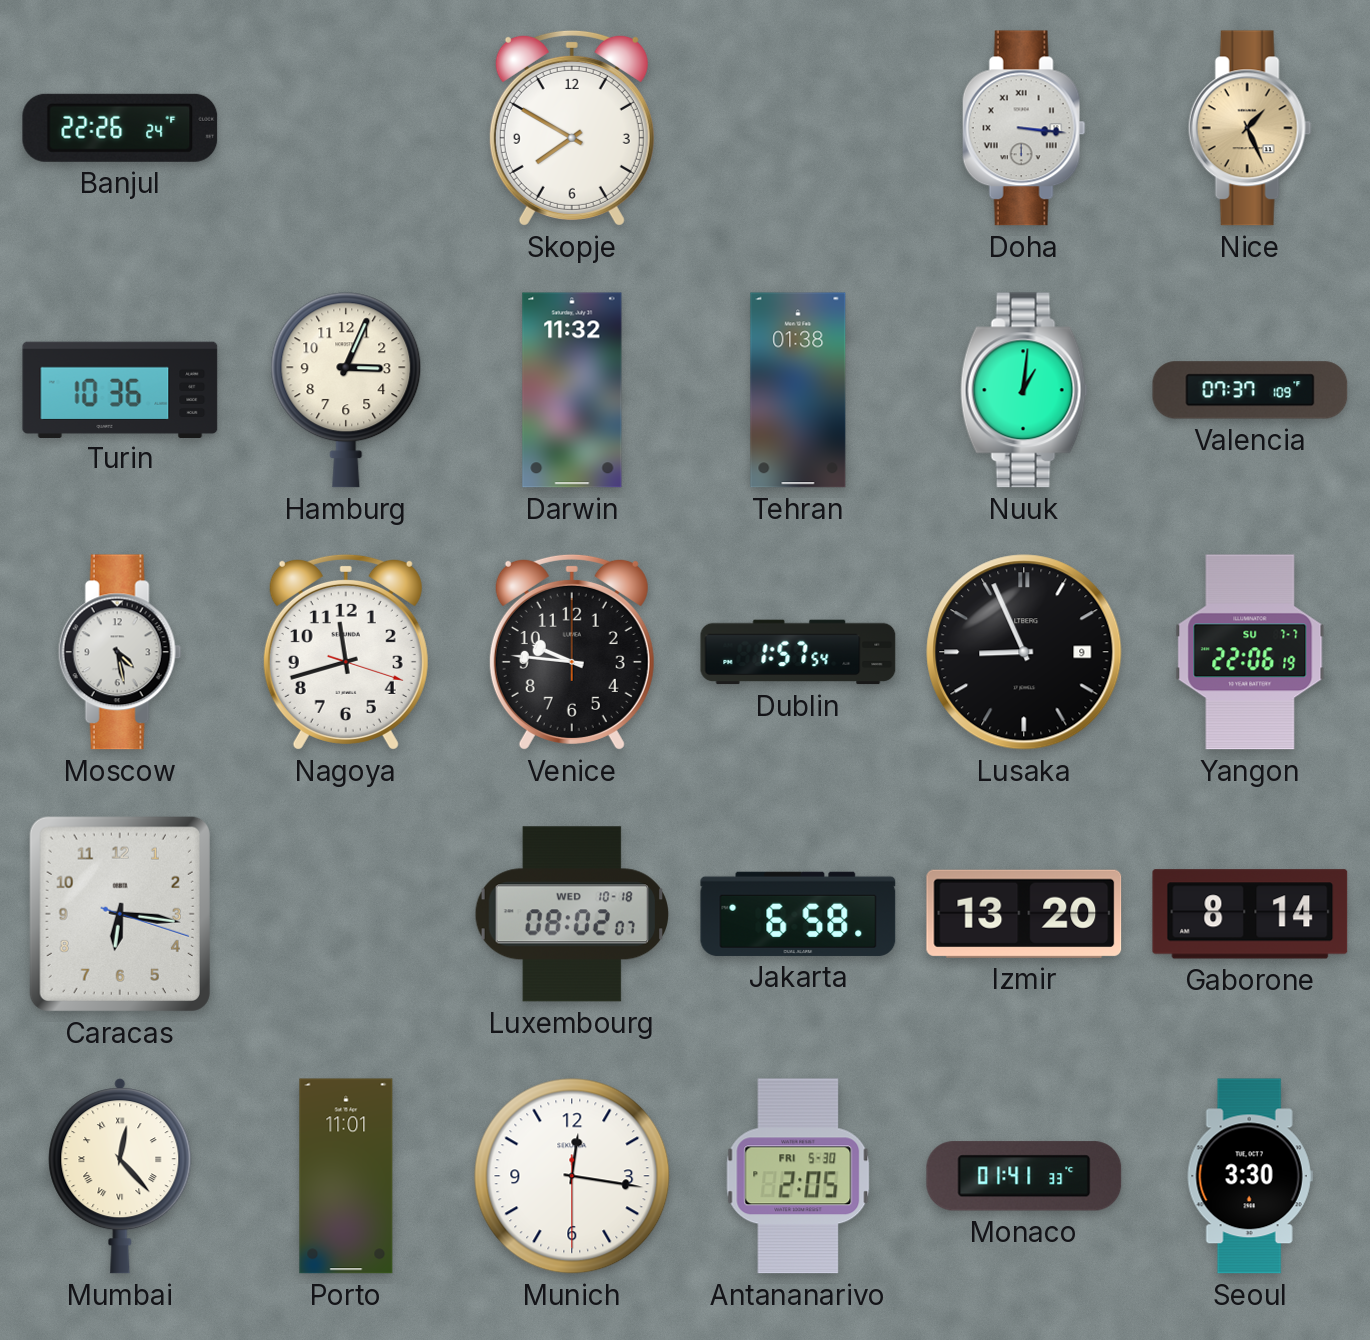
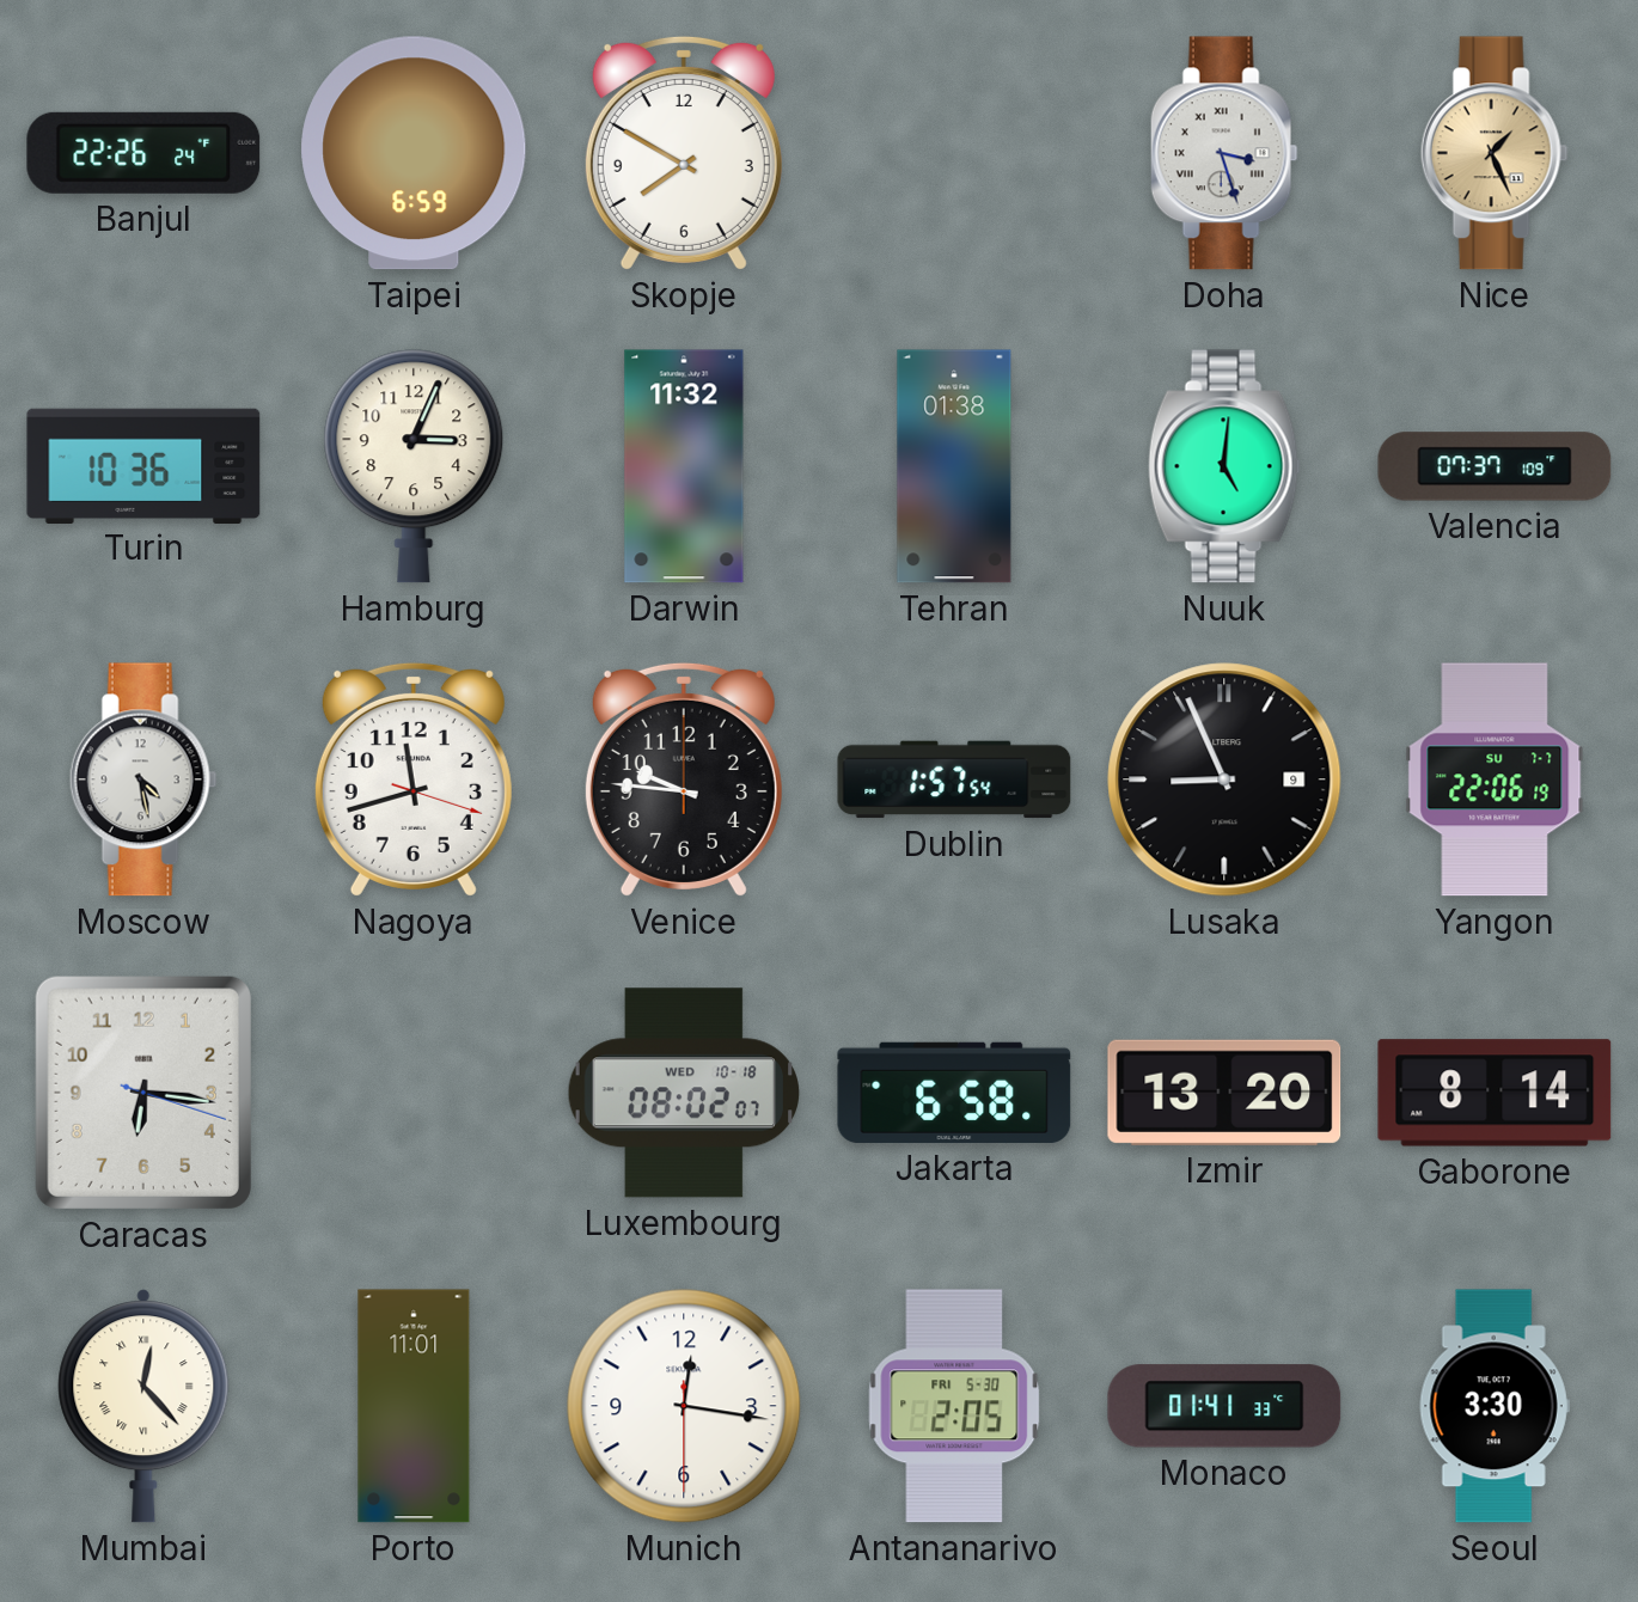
Taipei: none -> 6:59
Doha: 3:16 -> 3:27
Nuuk: 1:01 -> 5:01
